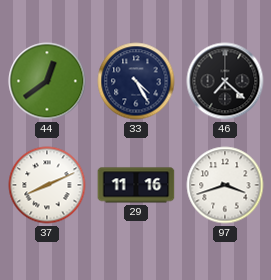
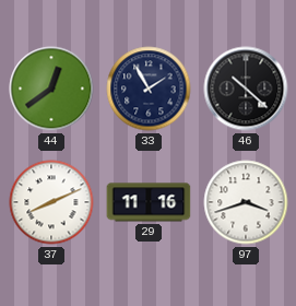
33: 4:25 -> 1:55
46: 7:22 -> 10:22
